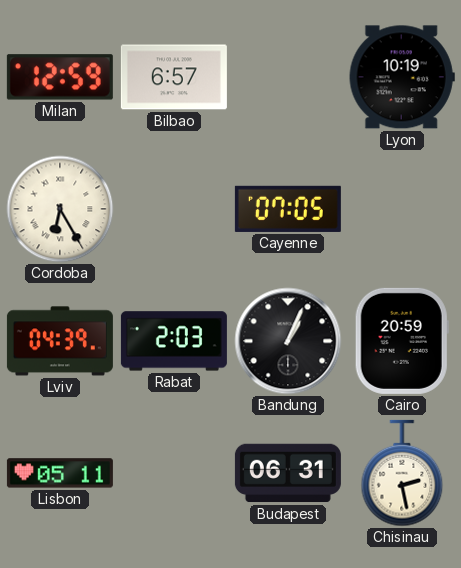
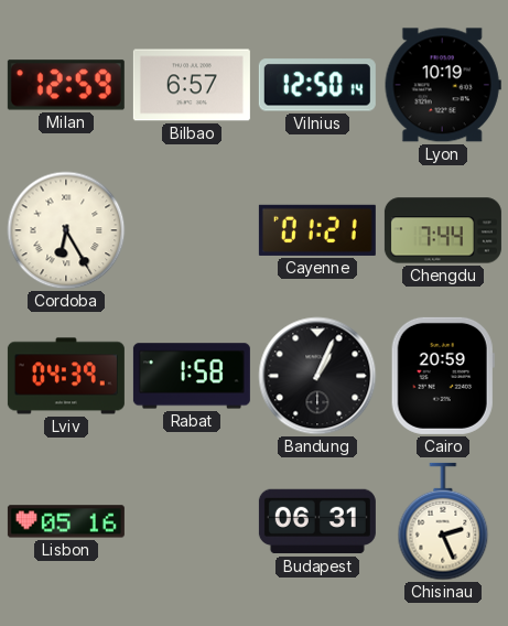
Vilnius: none -> 12:50
Cayenne: 07:05 -> 01:21
Chengdu: none -> 7:44
Rabat: 2:03 -> 1:58
Lisbon: 05:11 -> 05:16
Chisinau: 2:28 -> 2:26
